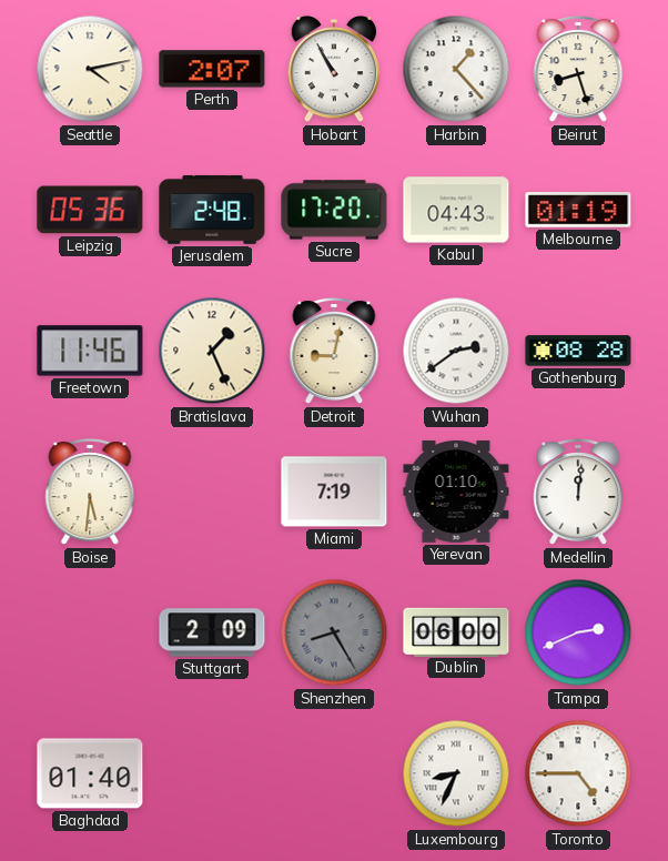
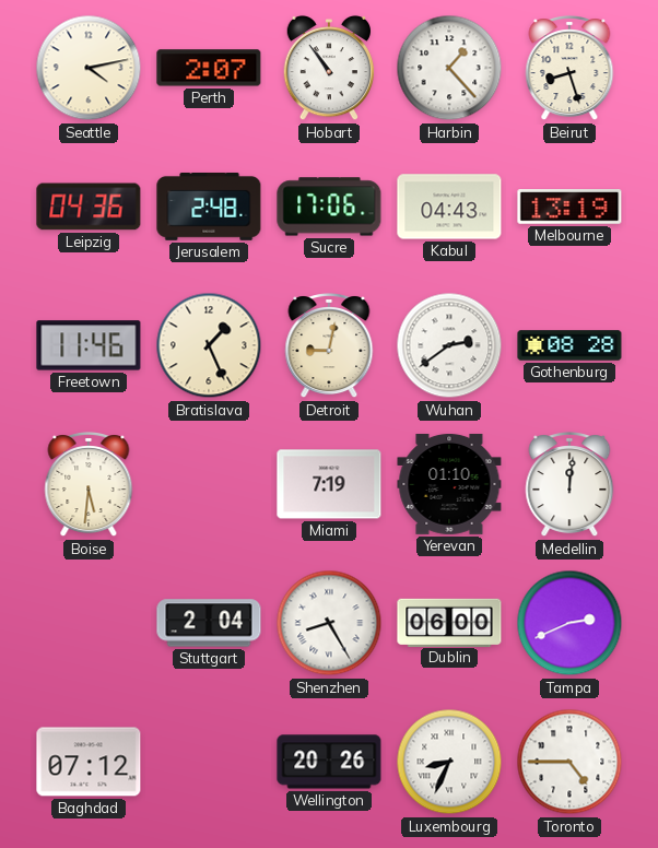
Hobart: 10:55 -> 10:54
Leipzig: 05:36 -> 04:36
Sucre: 17:20 -> 17:06
Melbourne: 01:19 -> 13:19
Stuttgart: 2:09 -> 2:04
Shenzhen dial: grey -> white
Baghdad: 01:40 -> 07:12
Wellington: none -> 20:26
